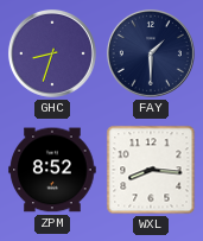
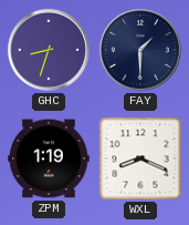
ZPM: 8:52 -> 1:19
WXL: 8:16 -> 8:19
